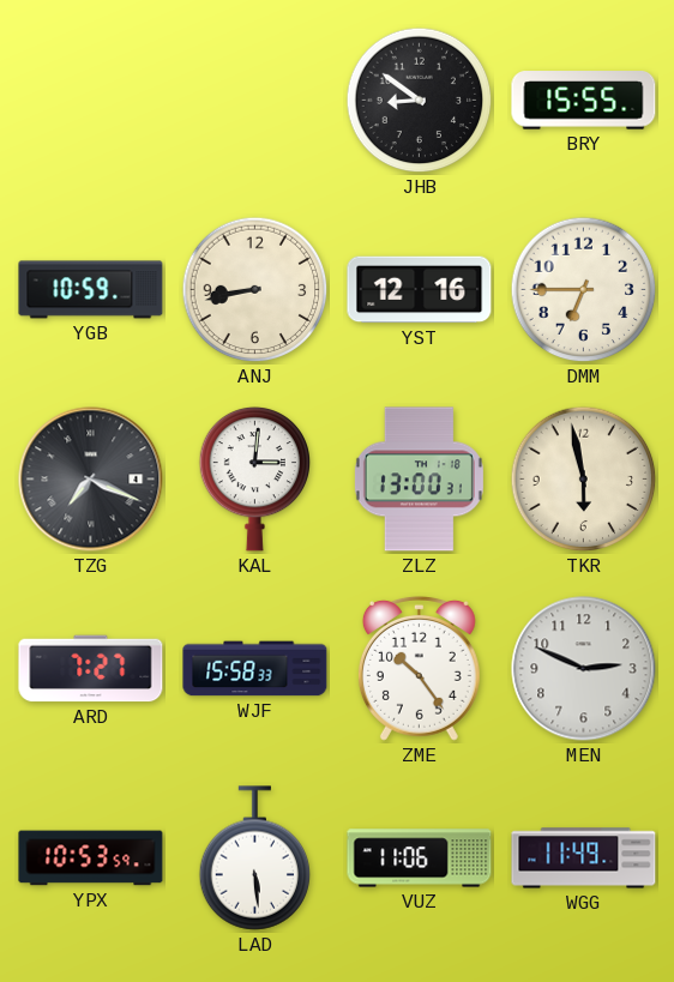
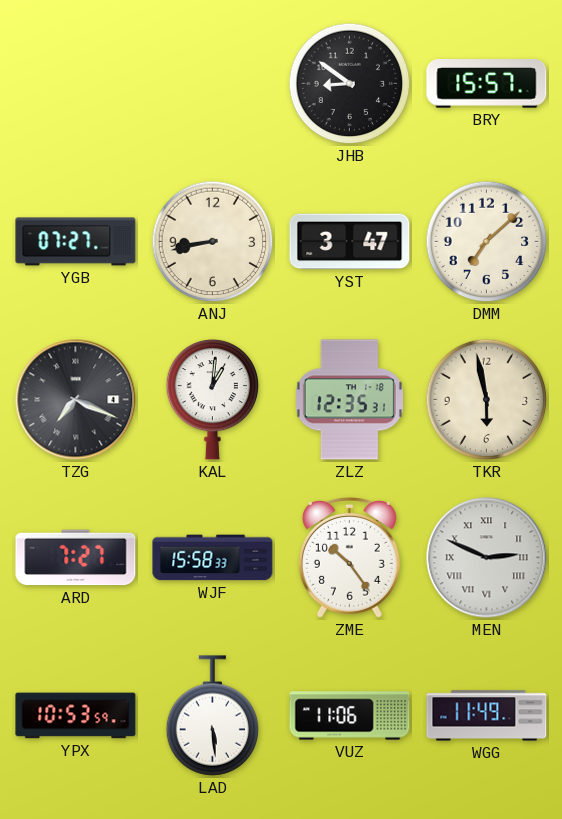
BRY: 15:55 -> 15:57
YGB: 10:59 -> 07:27
YST: 12:16 -> 3:47
DMM: 6:45 -> 7:08
KAL: 3:01 -> 1:01
ZLZ: 13:00 -> 12:35
MEN numerals: Arabic -> Roman
